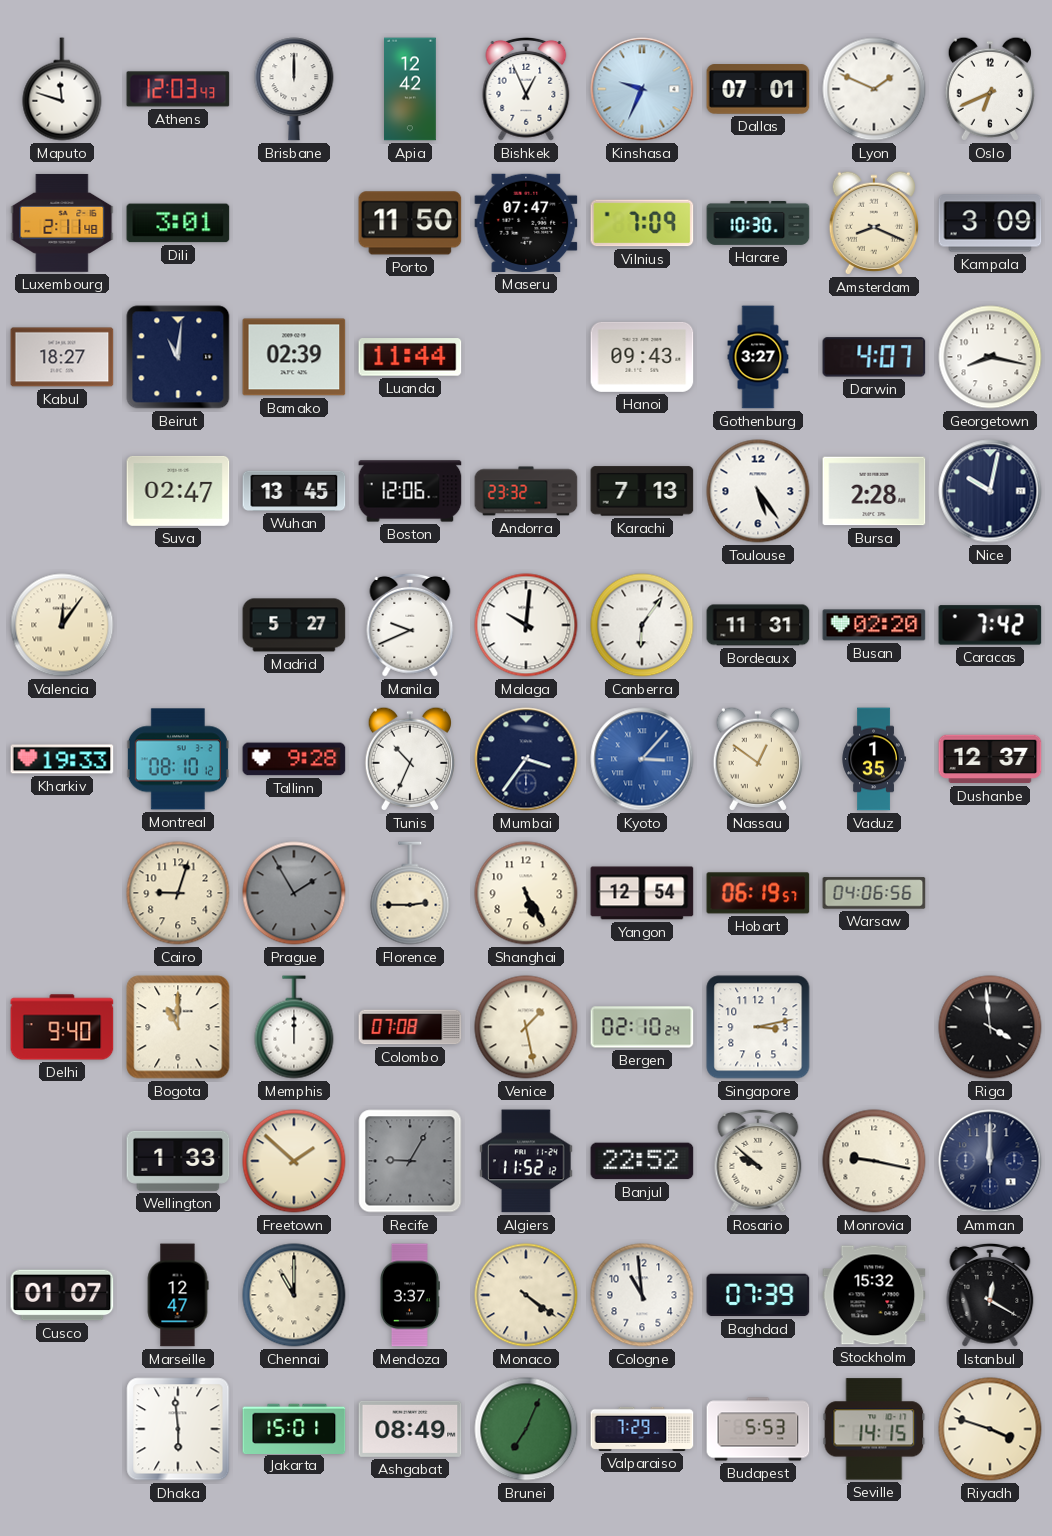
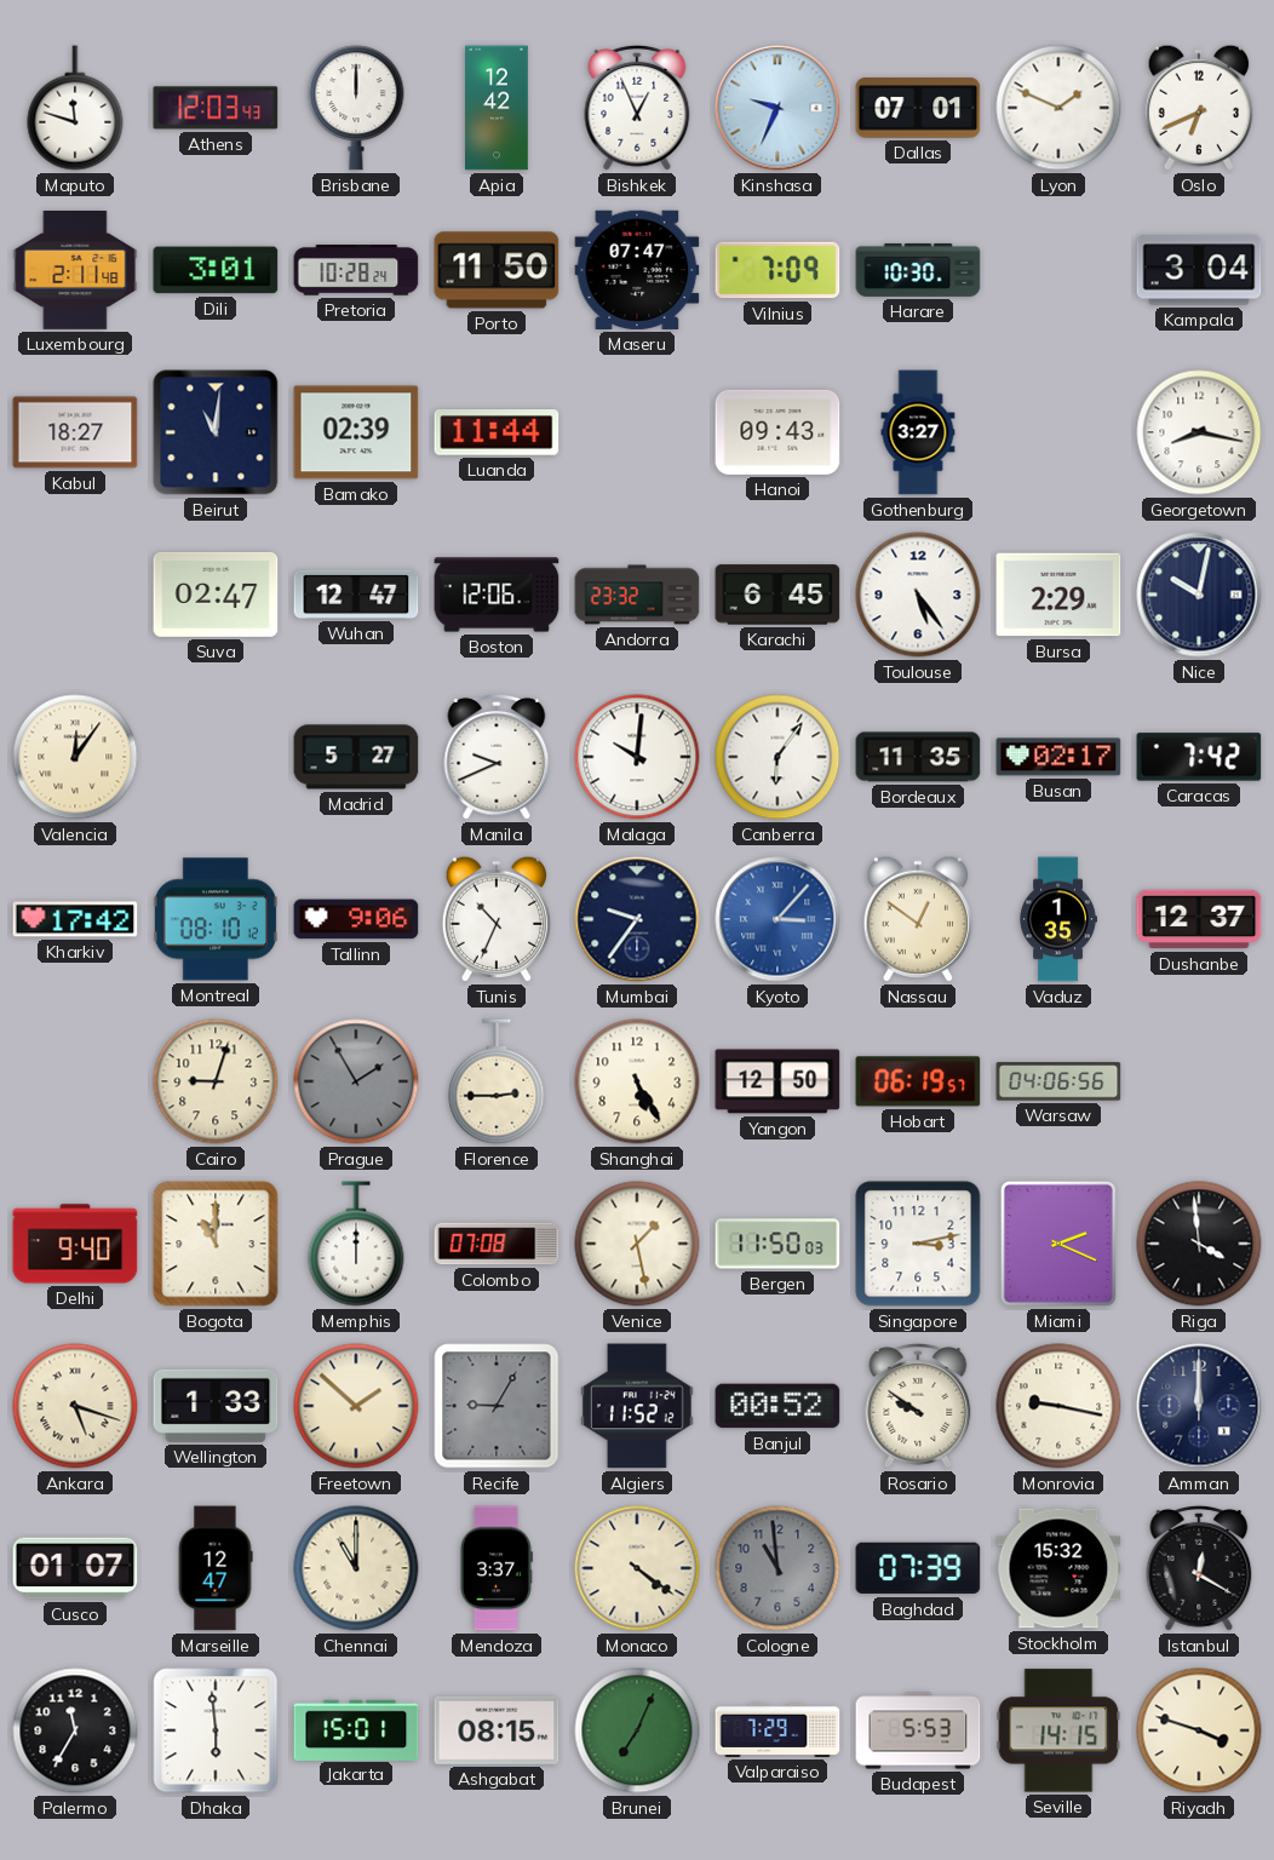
Pretoria: none -> 10:28
Amsterdam: 8:19 -> none
Kampala: 3:09 -> 3:04
Darwin: 4:07 -> none
Wuhan: 13:45 -> 12:47
Karachi: 7:13 -> 6:45
Bursa: 2:28 -> 2:29
Bordeaux: 11:31 -> 11:35
Busan: 02:20 -> 02:17
Kharkiv: 19:33 -> 17:42
Tallinn: 9:28 -> 9:06
Mumbai: 3:36 -> 9:36
Yangon: 12:54 -> 12:50
Bergen: 02:10 -> 11:50
Miami: none -> 2:19
Ankara: none -> 5:18
Banjul: 22:52 -> 00:52
Rosario: 9:52 -> 9:51
Cologne dial: white -> grey
Palermo: none -> 11:35
Ashgabat: 08:49 -> 08:15
